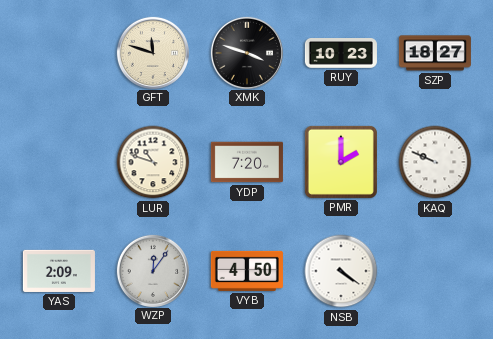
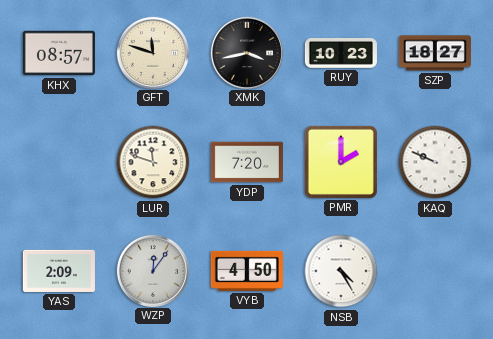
KHX: none -> 08:57
XMK: 3:48 -> 3:43
LUR: 10:48 -> 11:48
NSB: 4:21 -> 4:25
